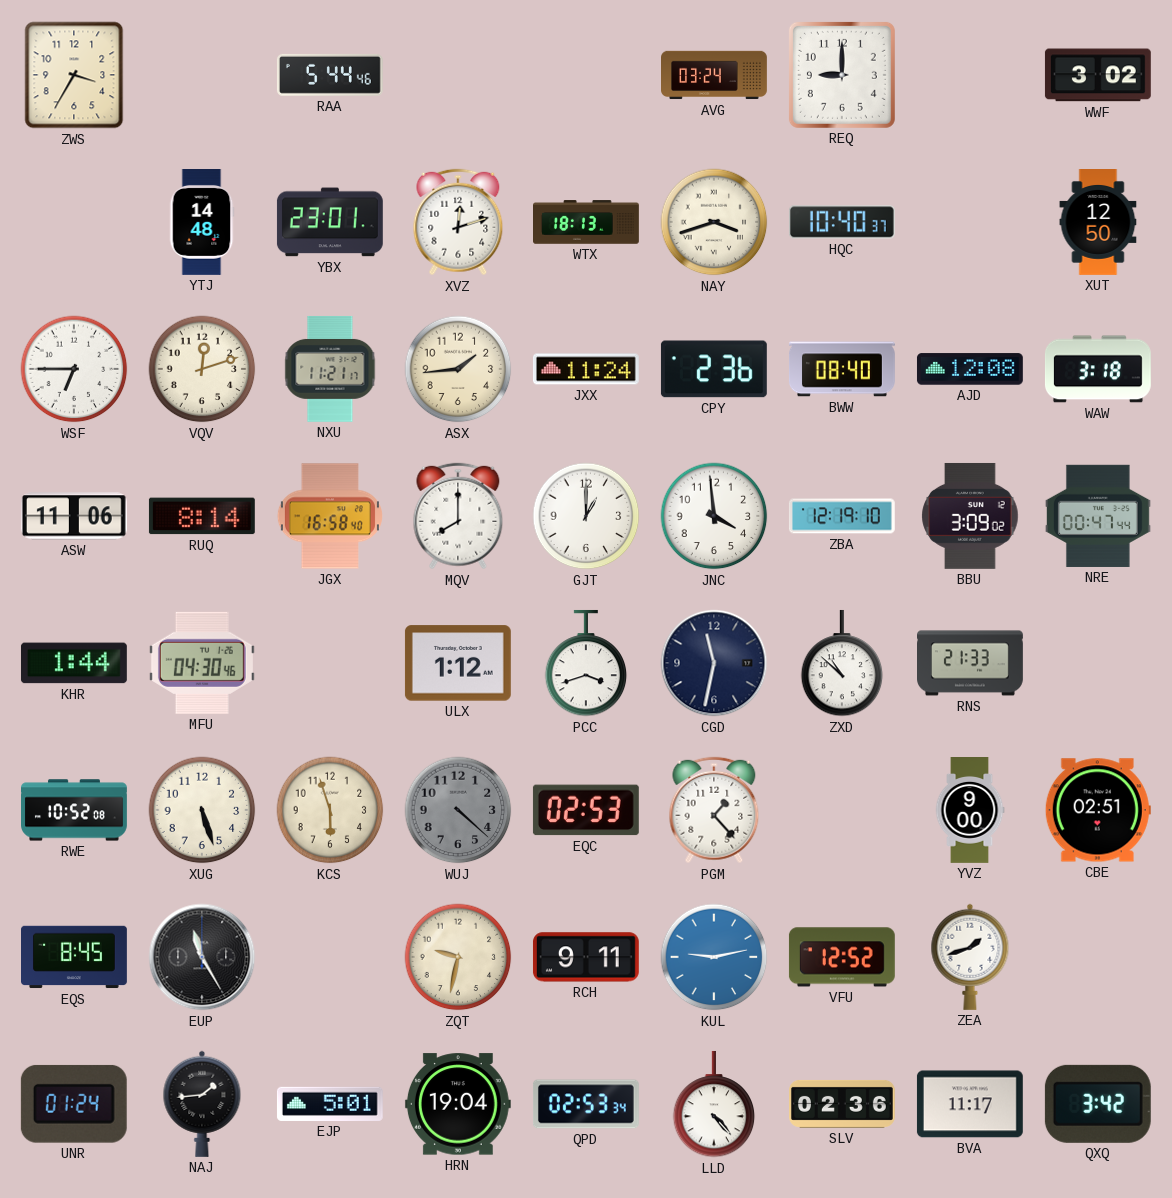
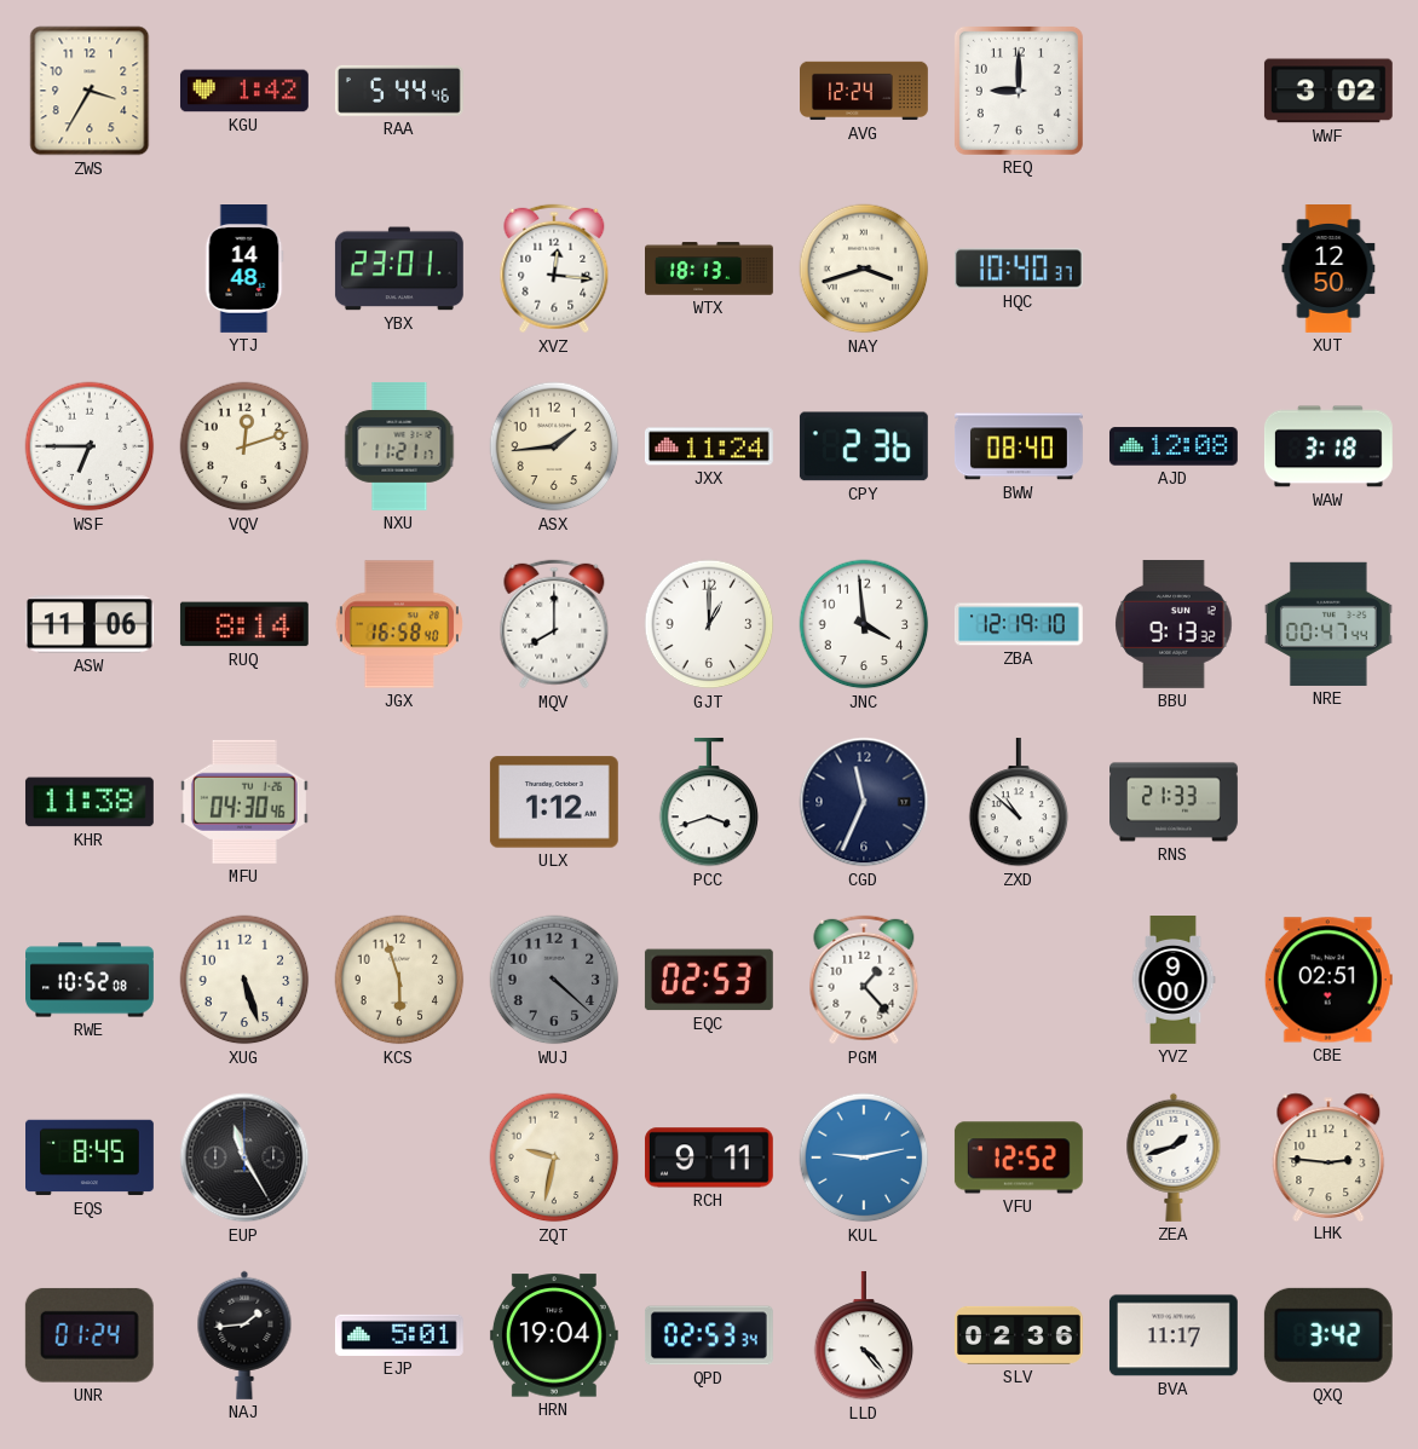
KGU: none -> 1:42
AVG: 03:24 -> 12:24
XVZ: 12:12 -> 12:16
BBU: 3:09 -> 9:13
KHR: 1:44 -> 11:38
CGD: 11:32 -> 11:34
LHK: none -> 2:46
